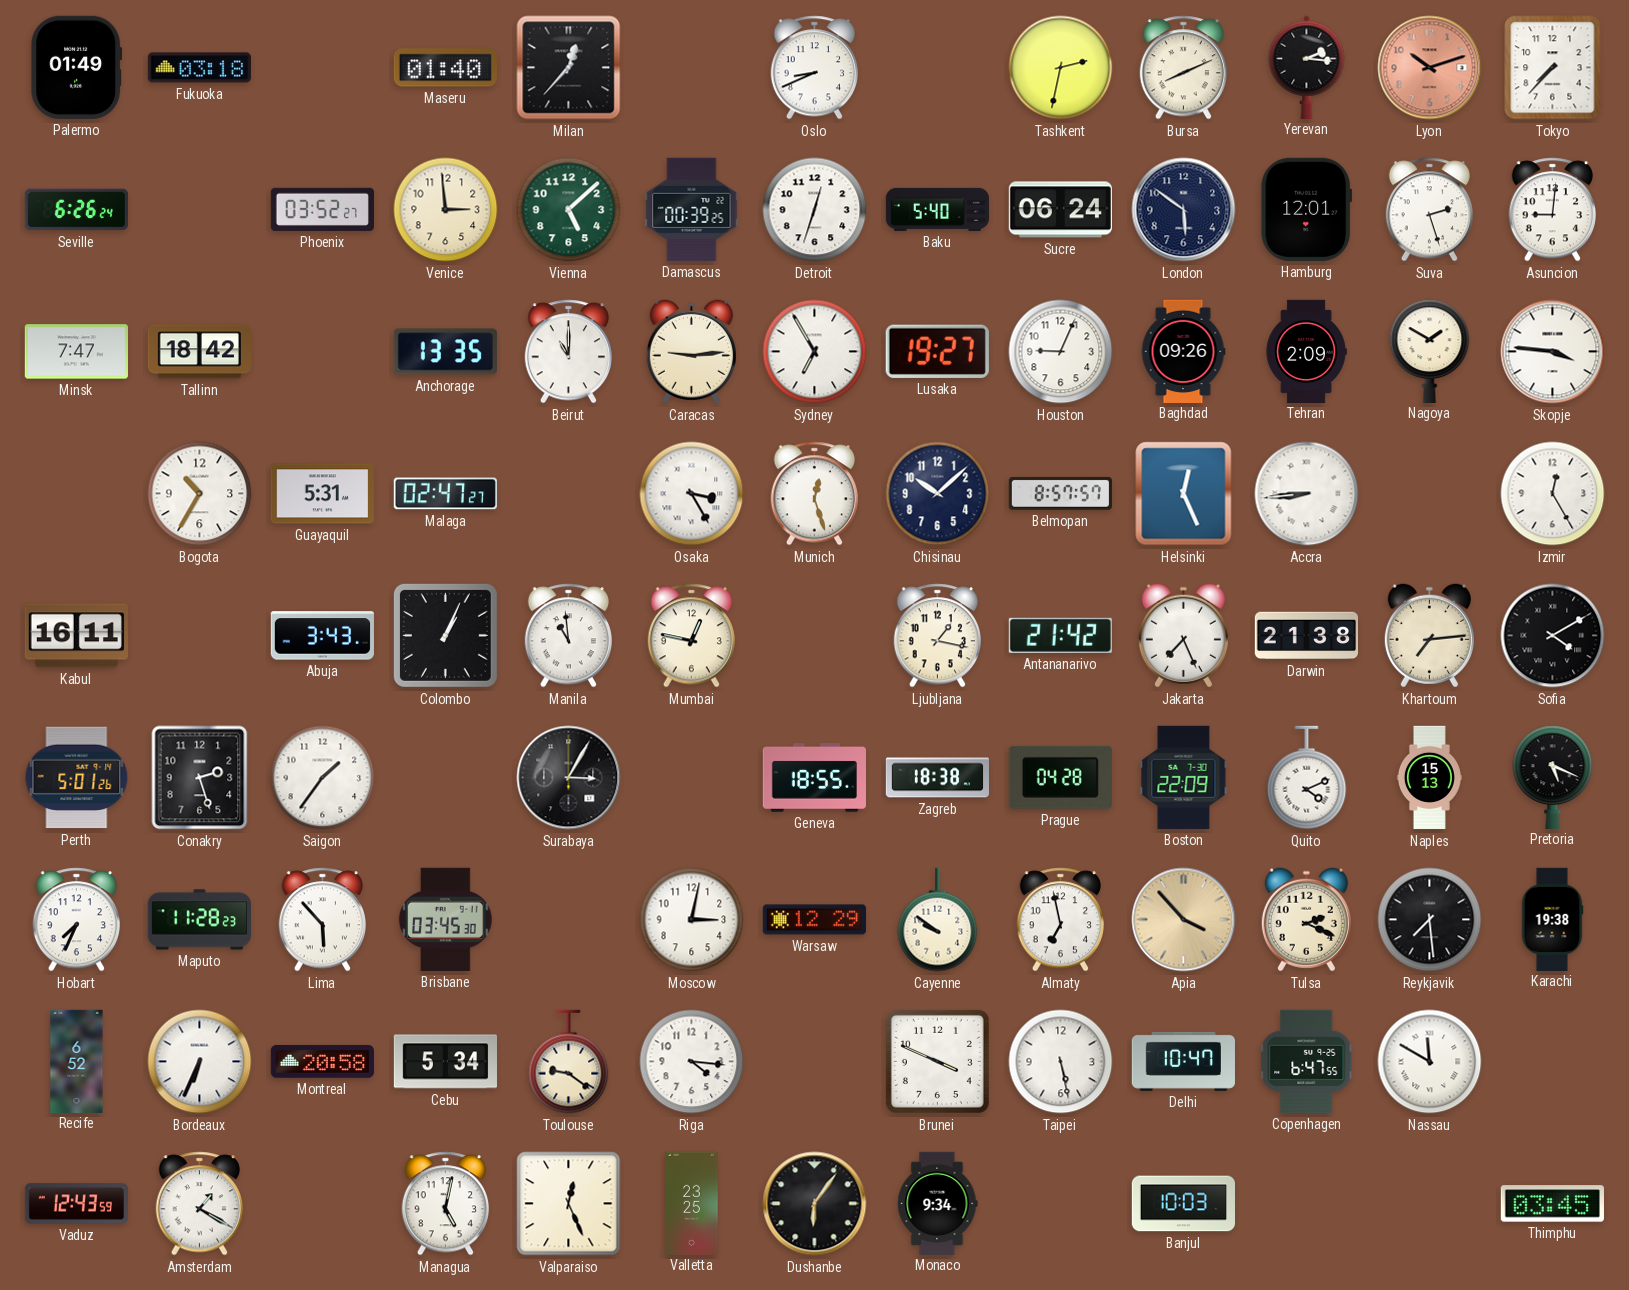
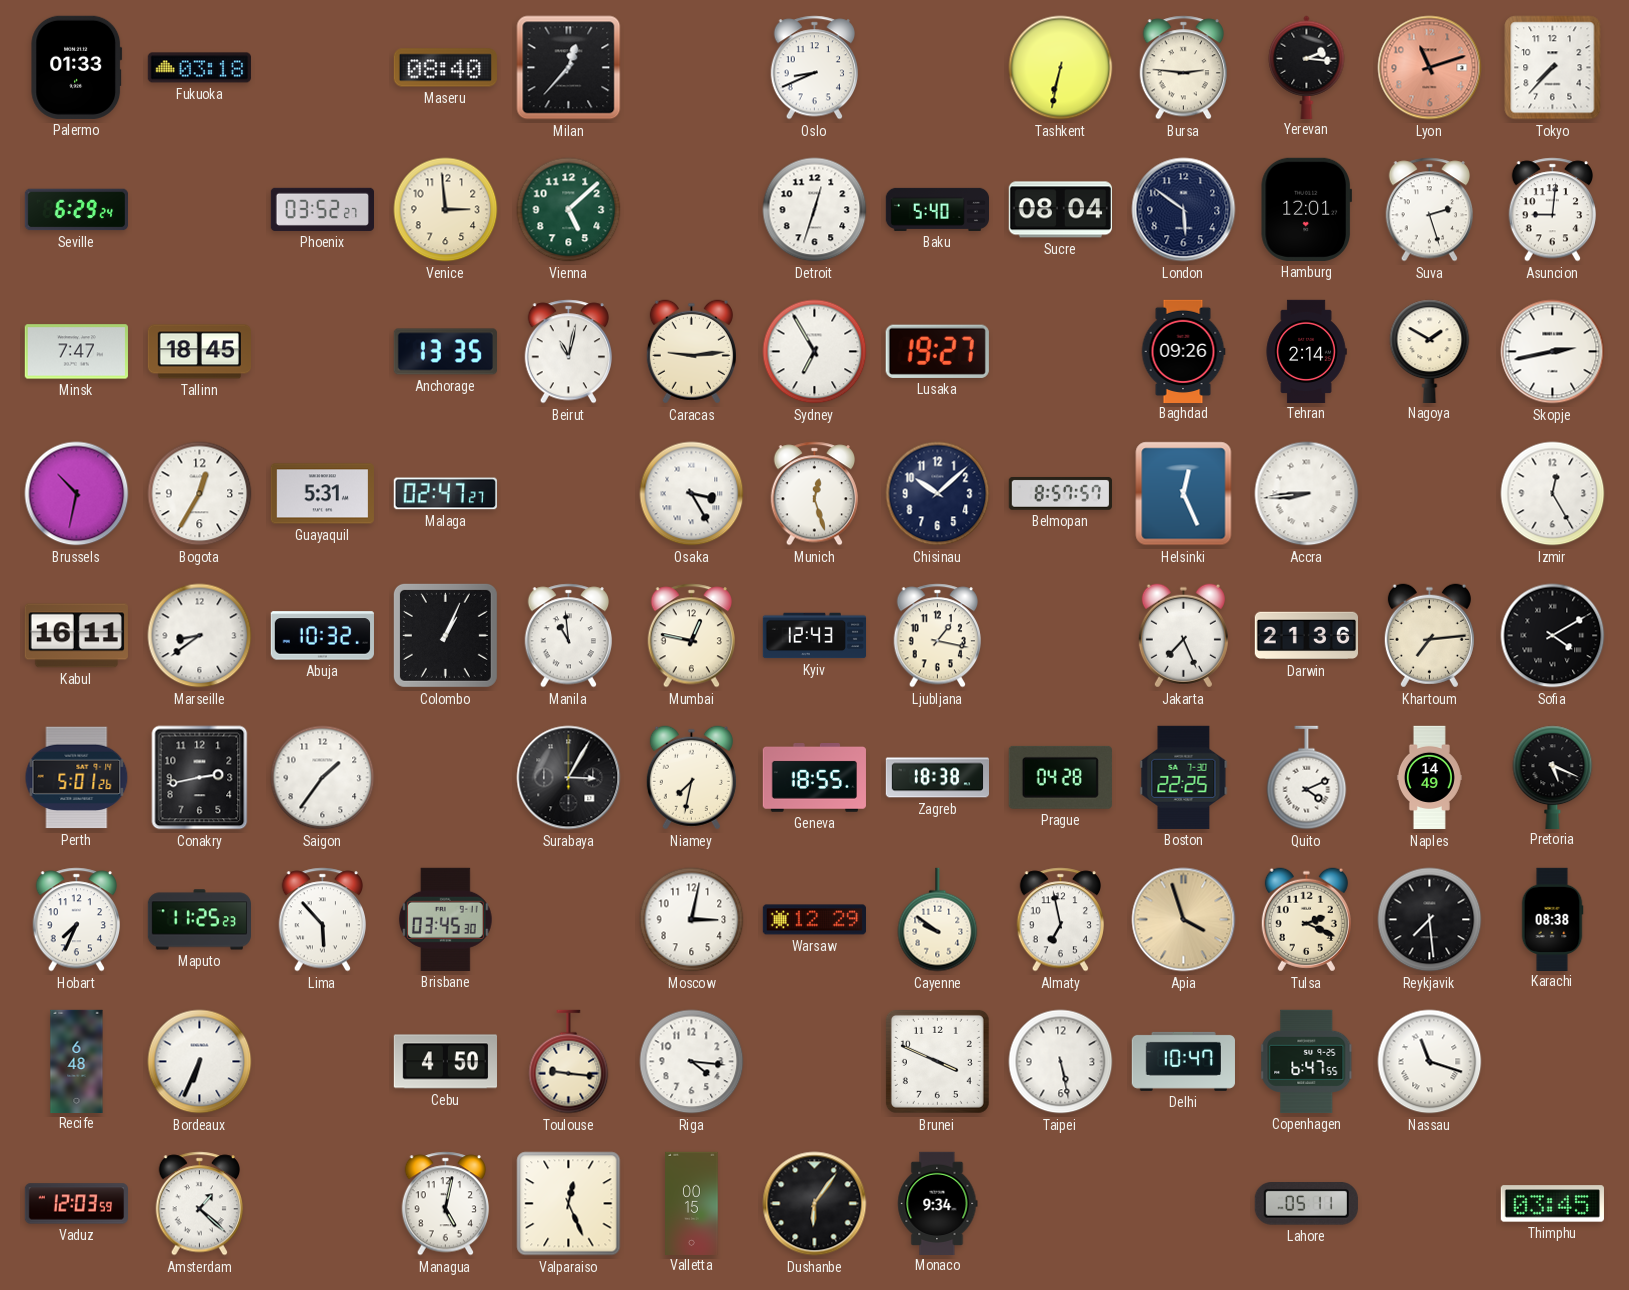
Palermo: 01:49 -> 01:33
Maseru: 01:40 -> 08:40
Tashkent: 2:32 -> 6:32
Bursa: 8:11 -> 2:46
Lyon: 10:12 -> 11:12
Seville: 6:26 -> 6:29
Damascus: 00:39 -> none
Sucre: 06:24 -> 08:04
Tallinn: 18:42 -> 18:45
Beirut: 11:00 -> 11:02
Houston: 9:04 -> none
Tehran: 2:09 -> 2:14
Skopje: 3:46 -> 2:43
Brussels: none -> 10:32
Bogota: 10:35 -> 12:35
Marseille: none -> 8:39
Abuja: 3:43 -> 10:32
Kyiv: none -> 12:43
Antananarivo: 21:42 -> none
Darwin: 21:38 -> 21:36
Conakry: 2:27 -> 2:43
Niamey: none -> 7:32
Boston: 22:09 -> 22:25
Naples: 15:13 -> 14:49
Maputo: 11:28 -> 11:25
Apia: 3:53 -> 3:57
Karachi: 19:38 -> 08:38
Recife: 6:52 -> 6:48
Montreal: 20:58 -> none
Cebu: 5:34 -> 4:50
Toulouse: 9:21 -> 9:16
Nassau: 11:50 -> 11:18
Vaduz: 12:43 -> 12:03
Amsterdam: 1:20 -> 1:22
Valletta: 23:25 -> 00:15
Banjul: 10:03 -> none
Lahore: none -> 05:11
